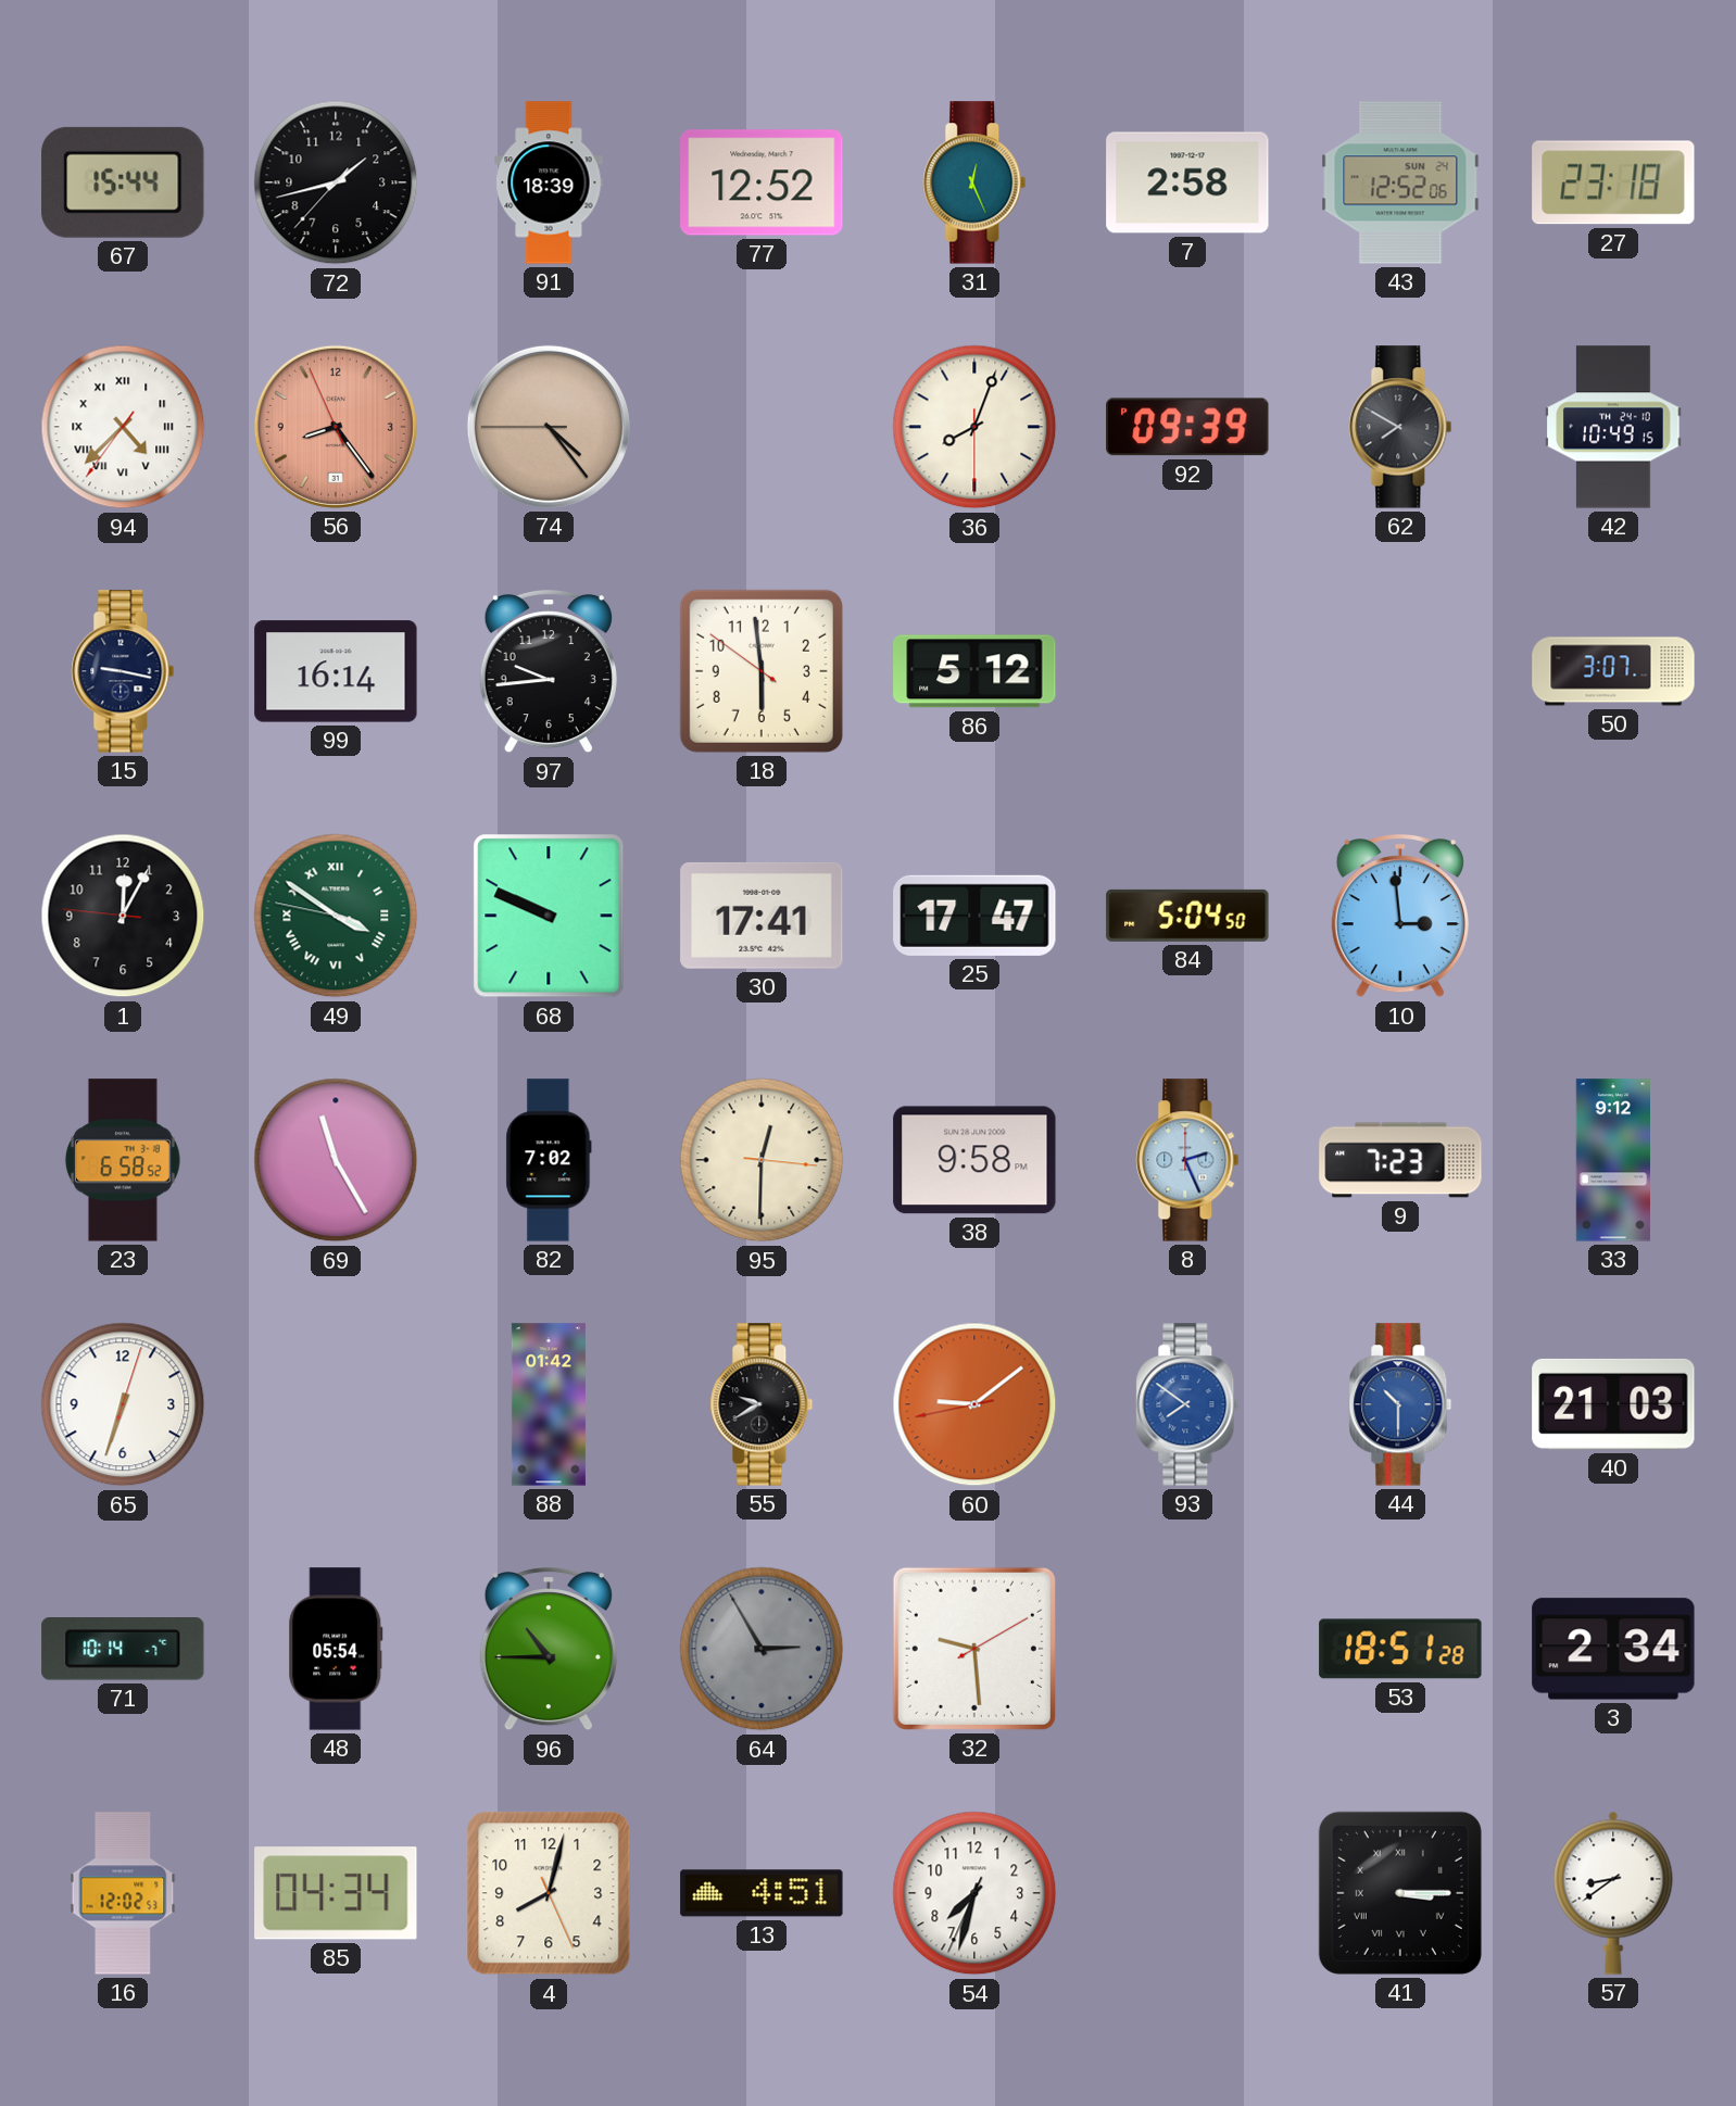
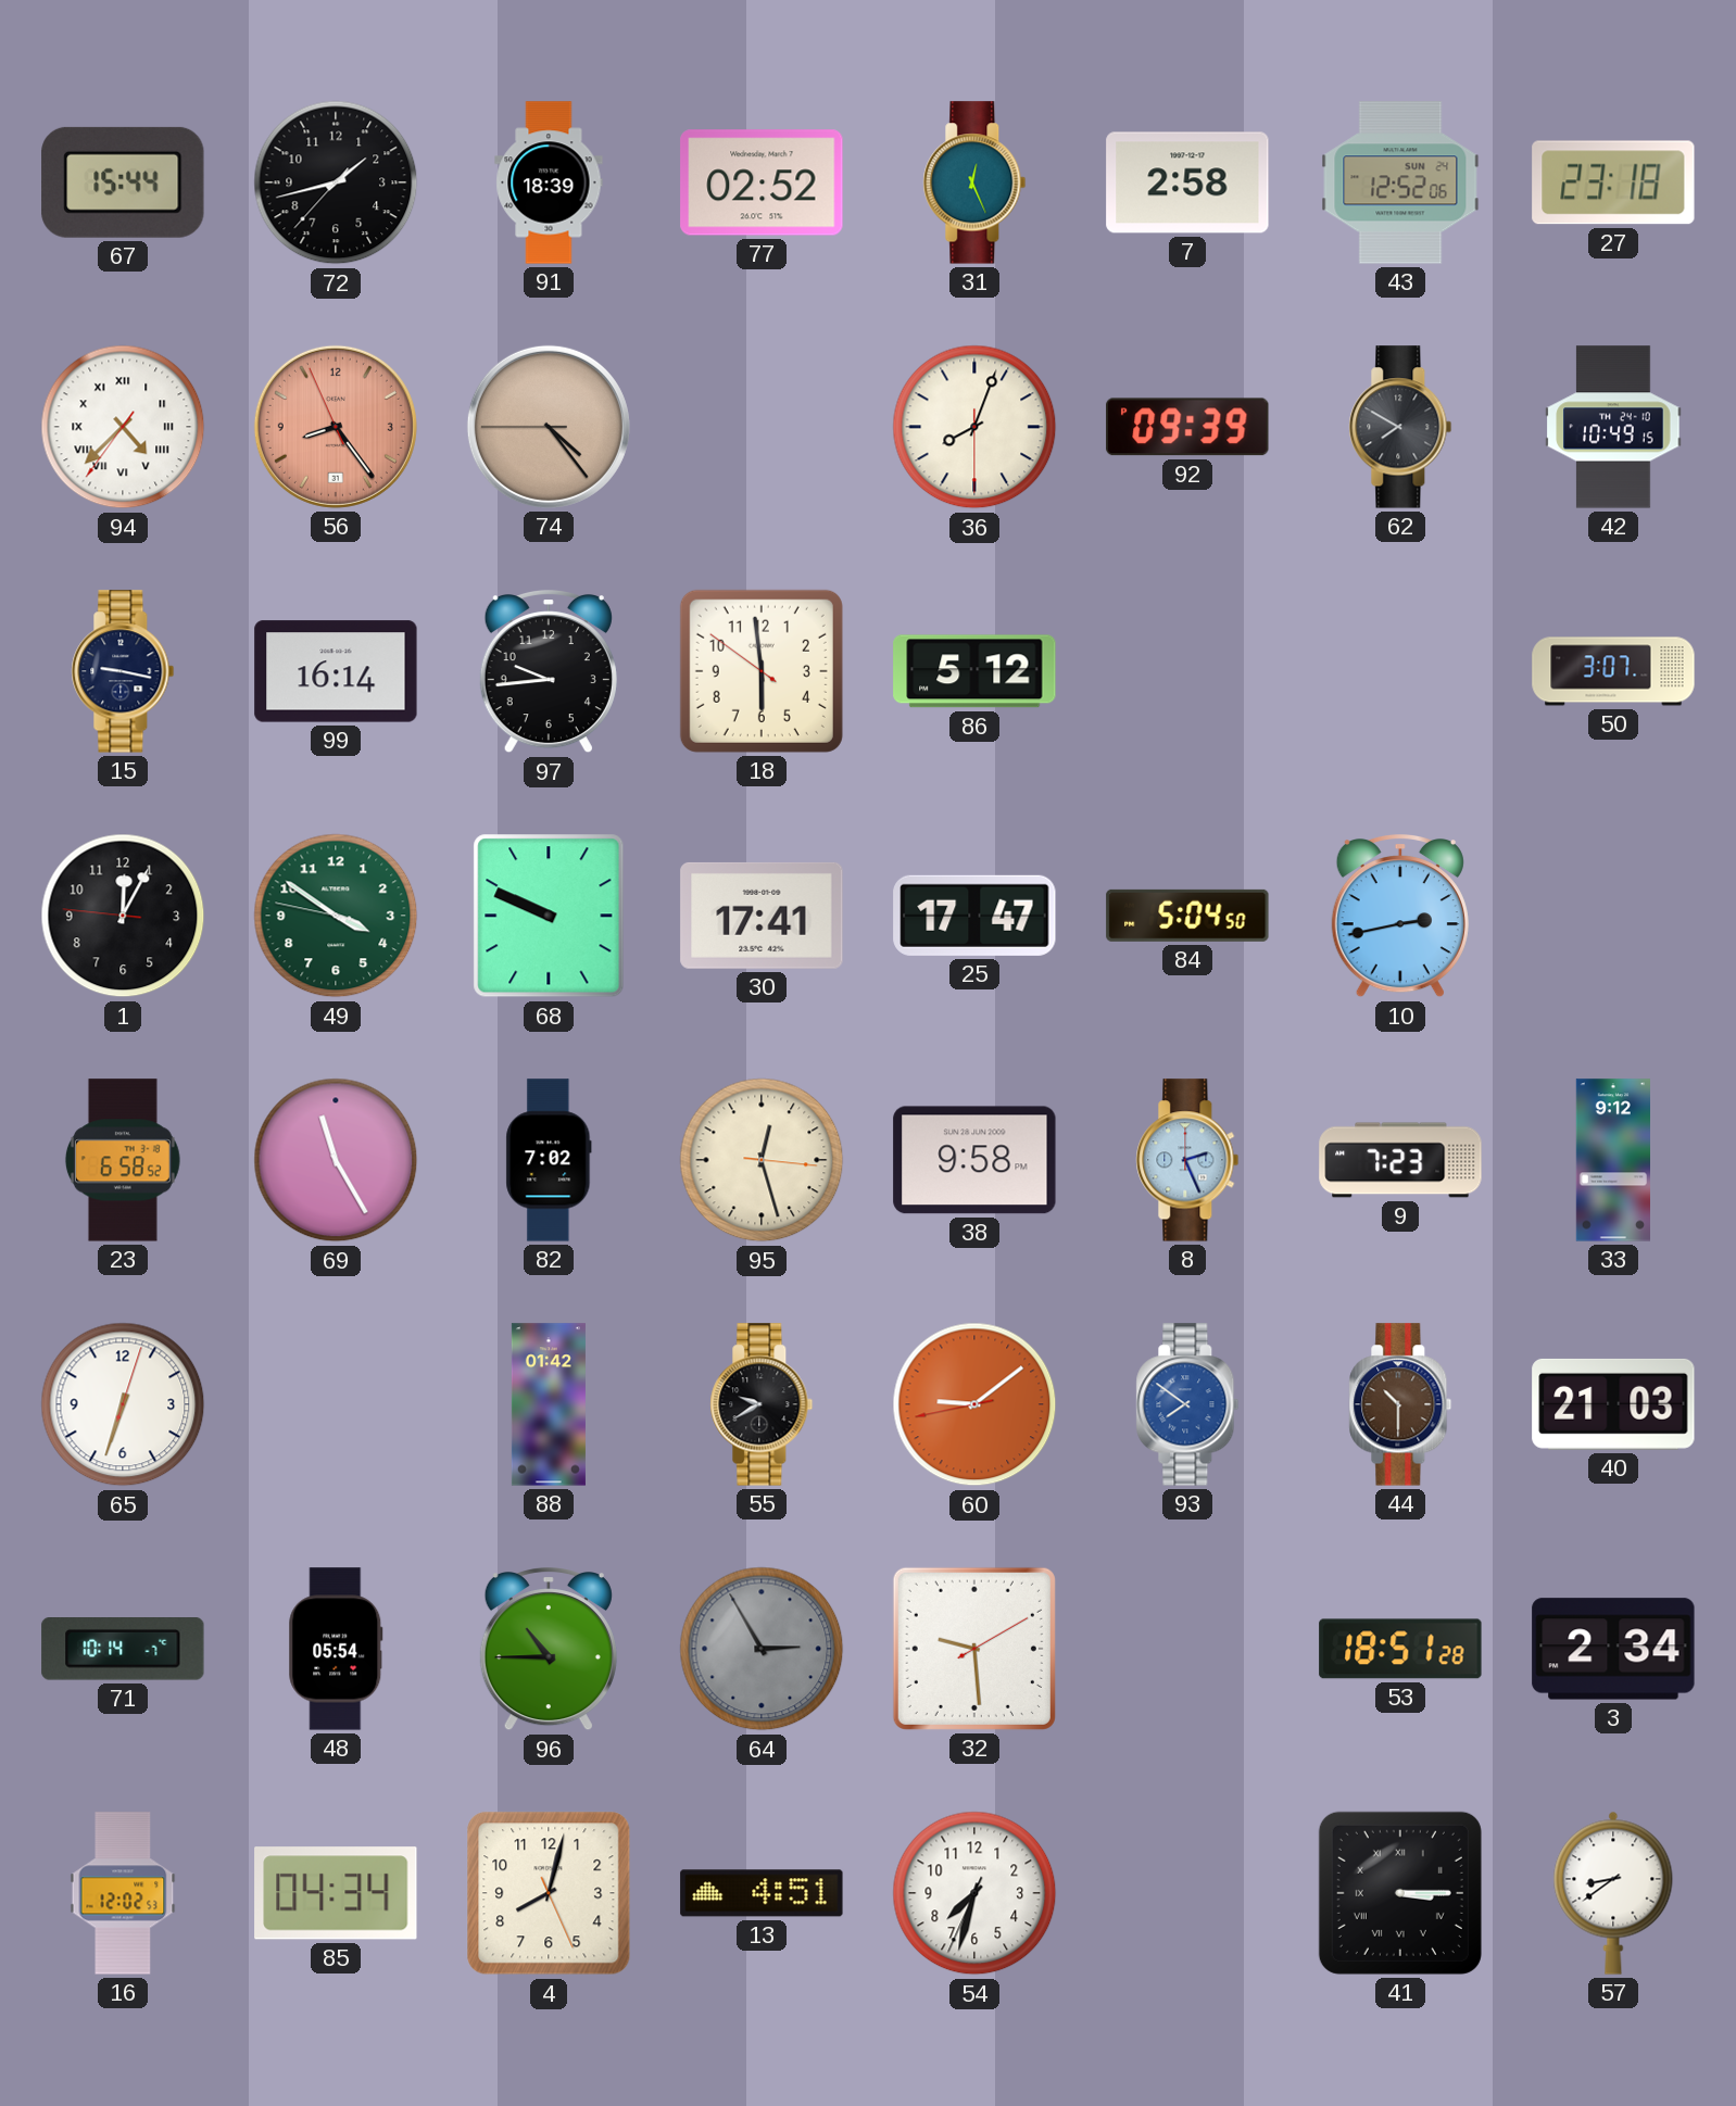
77: 12:52 -> 02:52
49 numerals: Roman -> Arabic
10: 2:59 -> 2:43
95: 12:30 -> 12:27
44 dial: blue -> brown
